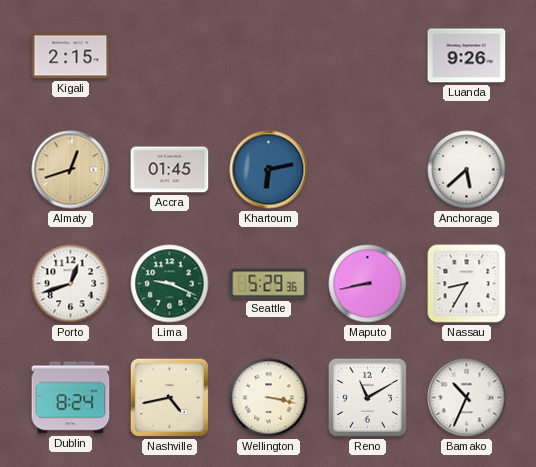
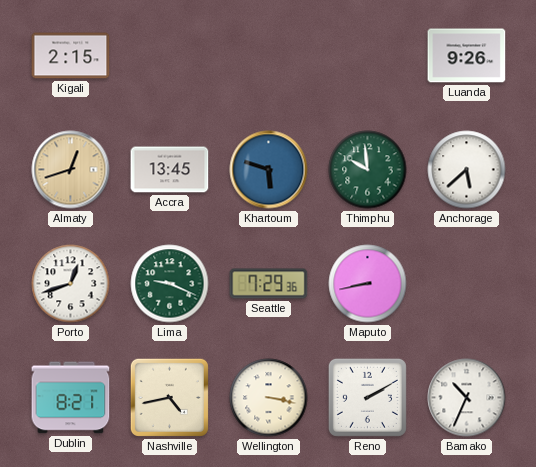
Accra: 01:45 -> 13:45
Khartoum: 6:13 -> 5:48
Thimphu: none -> 9:59
Seattle: 5:29 -> 7:29
Nassau: 8:35 -> none
Dublin: 8:24 -> 8:21
Reno: 11:10 -> 2:10
